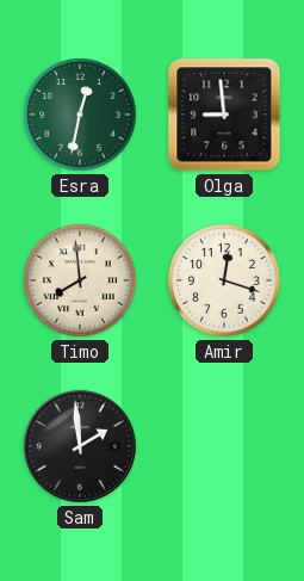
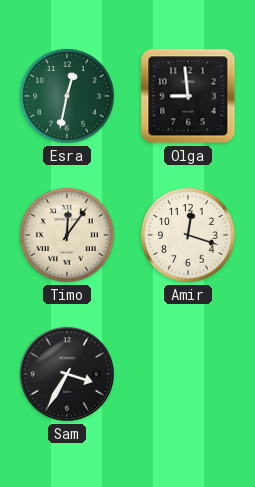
Timo: 7:59 -> 12:06
Sam: 1:59 -> 3:35
